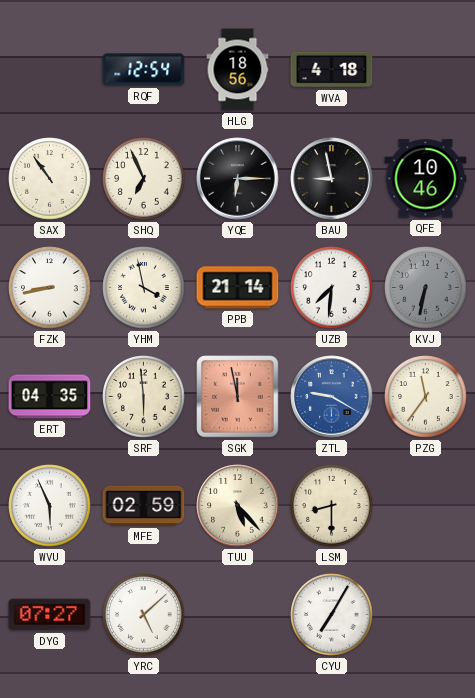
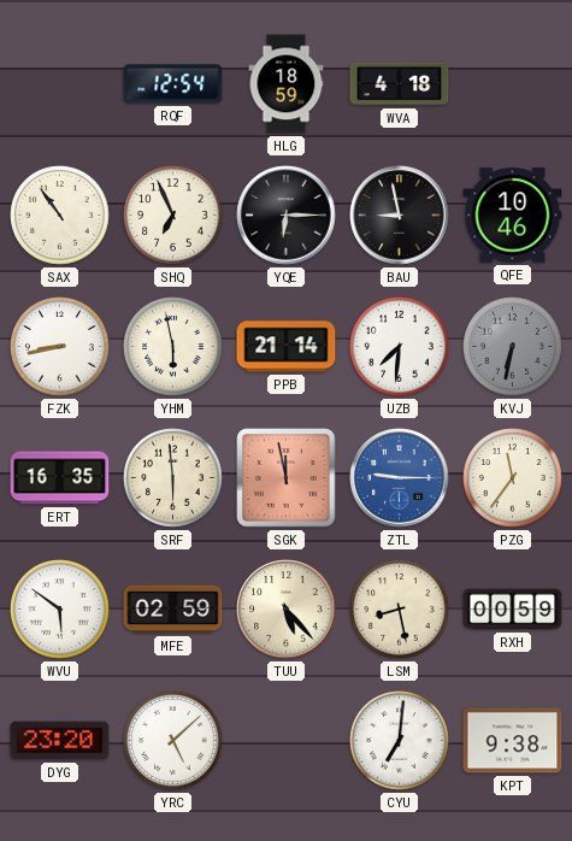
HLG: 18:56 -> 18:59
YHM: 3:58 -> 5:58
ERT: 04:35 -> 16:35
ZTL: 9:20 -> 9:15
WVU: 5:56 -> 5:51
LSM: 8:30 -> 8:28
RXH: none -> 00:59
DYG: 07:27 -> 23:20
CYU: 7:05 -> 7:01
KPT: none -> 9:38
